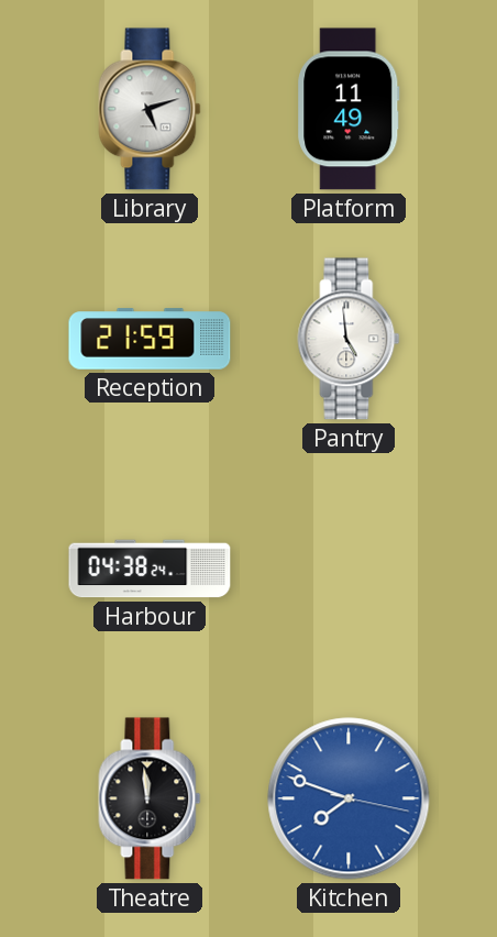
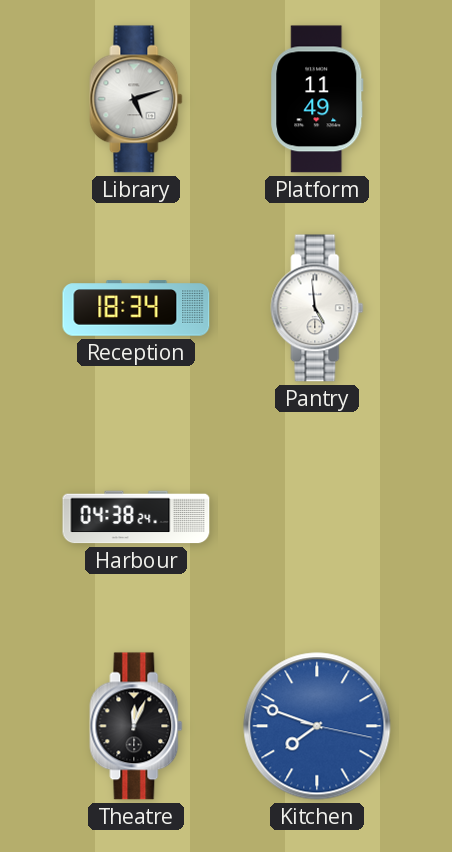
Reception: 21:59 -> 18:34
Theatre: 11:59 -> 12:04
